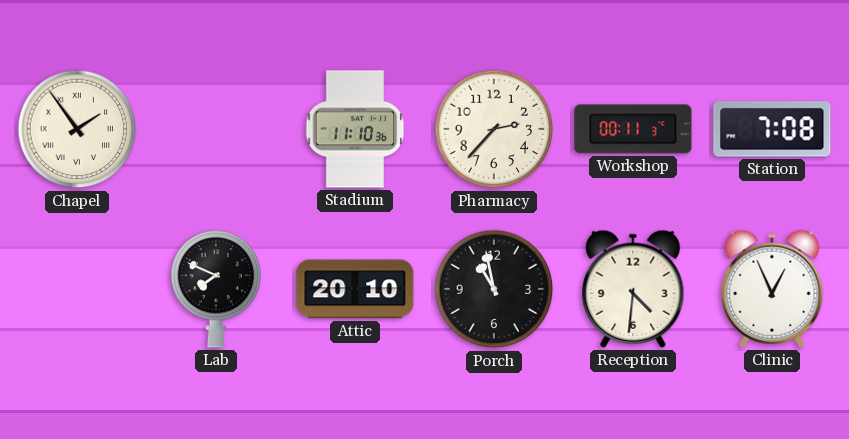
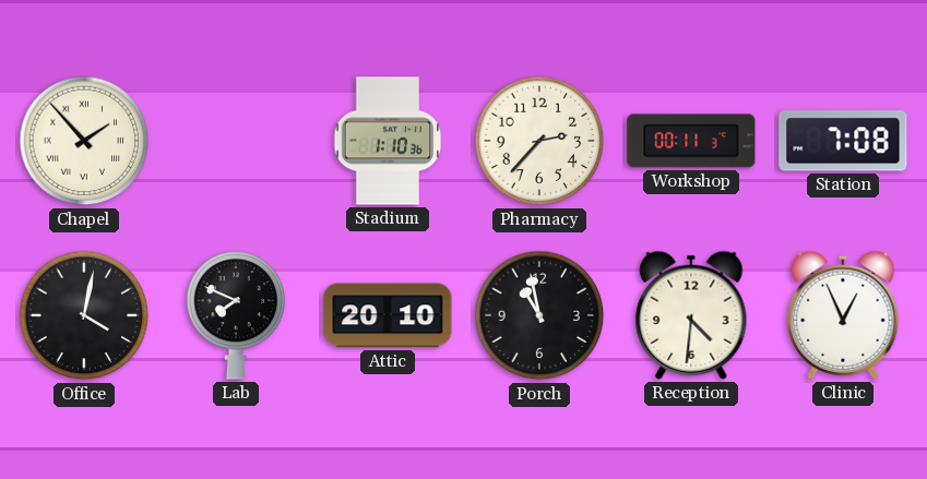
Chapel: 1:54 -> 1:53
Stadium: 11:10 -> 1:10
Office: none -> 4:02
